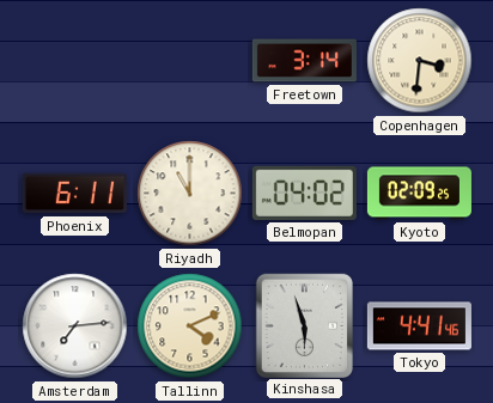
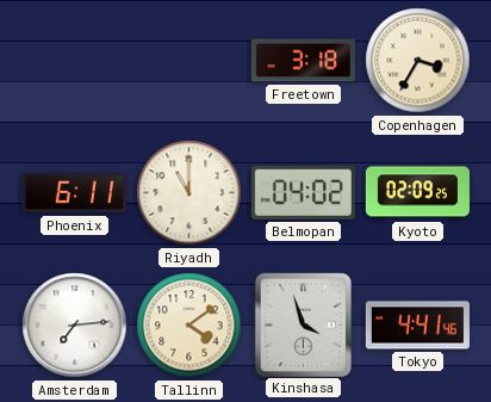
Freetown: 3:14 -> 3:18
Copenhagen: 3:31 -> 3:35
Tallinn: 4:11 -> 4:09
Kinshasa: 5:57 -> 3:57
